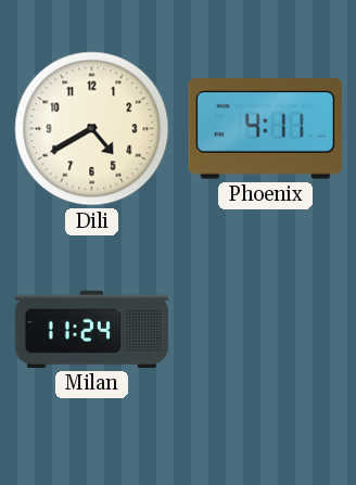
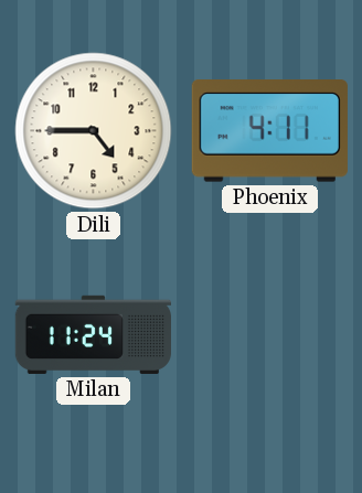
Dili: 4:40 -> 4:45
